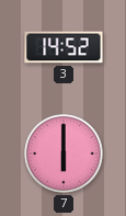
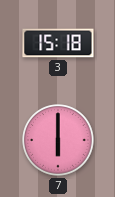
3: 14:52 -> 15:18
